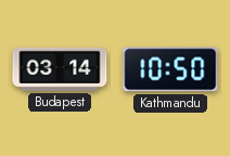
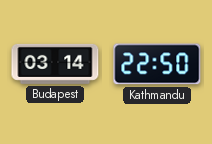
Kathmandu: 10:50 -> 22:50
